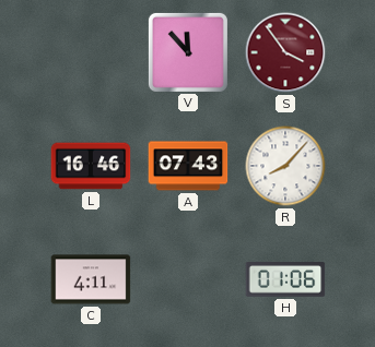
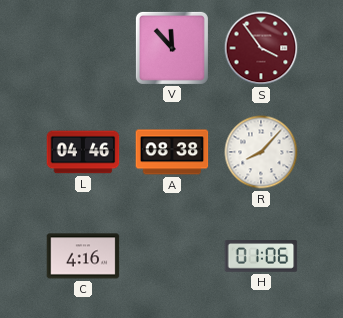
L: 16:46 -> 04:46
A: 07:43 -> 08:38
C: 4:11 -> 4:16
